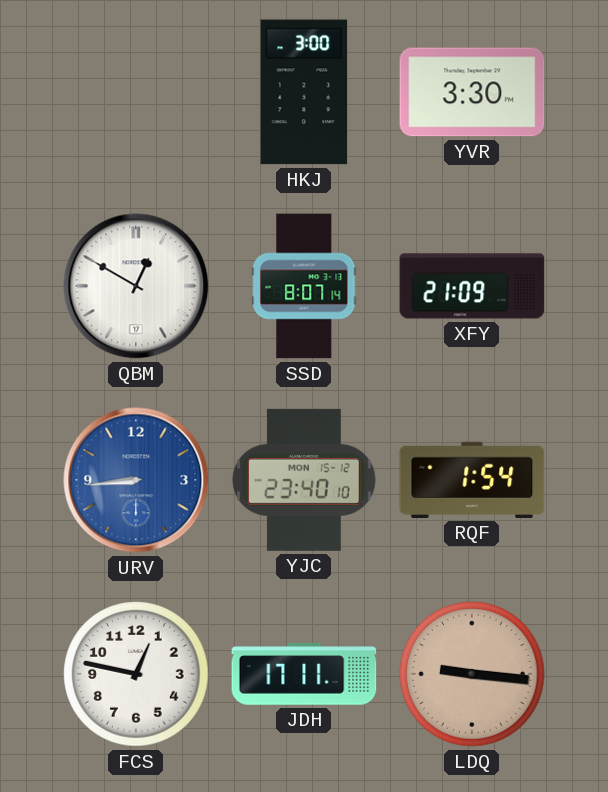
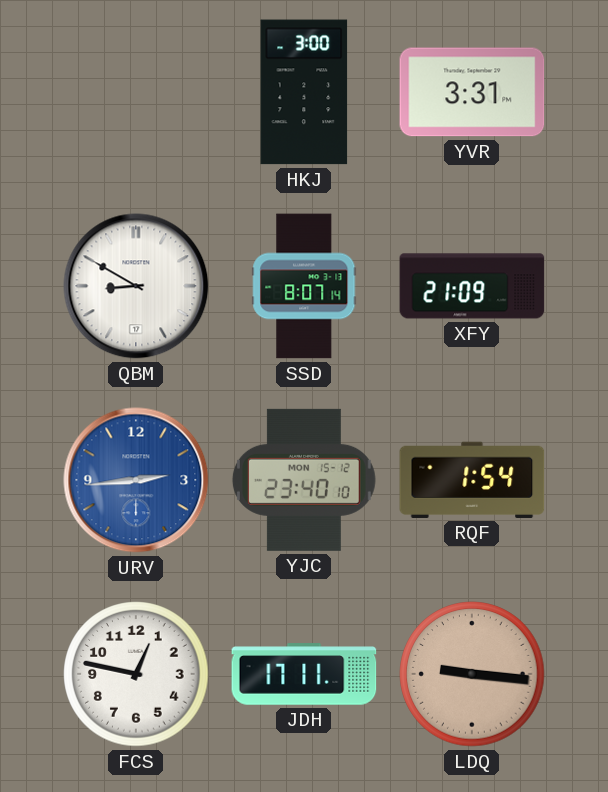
YVR: 3:30 -> 3:31
QBM: 12:50 -> 8:50
URV: 8:44 -> 2:44
